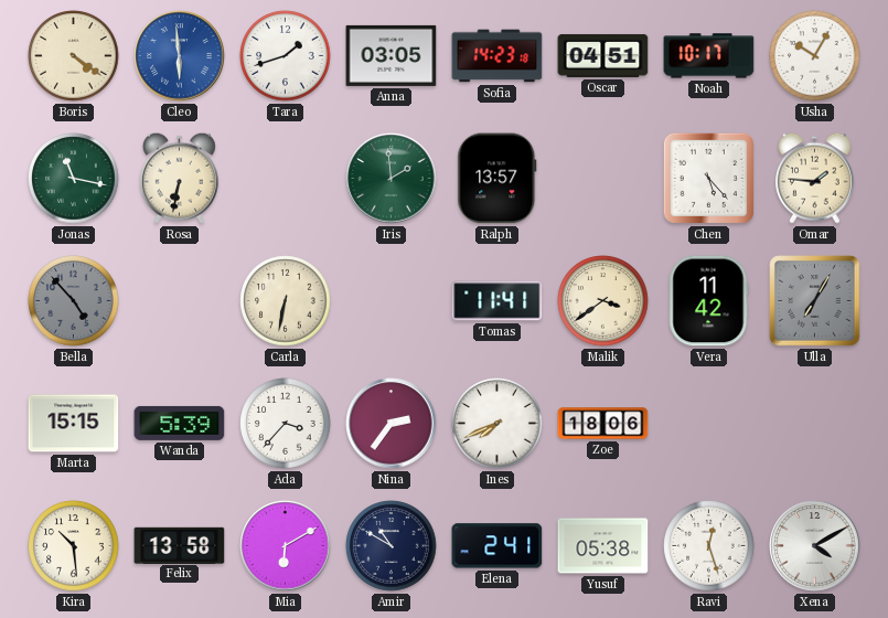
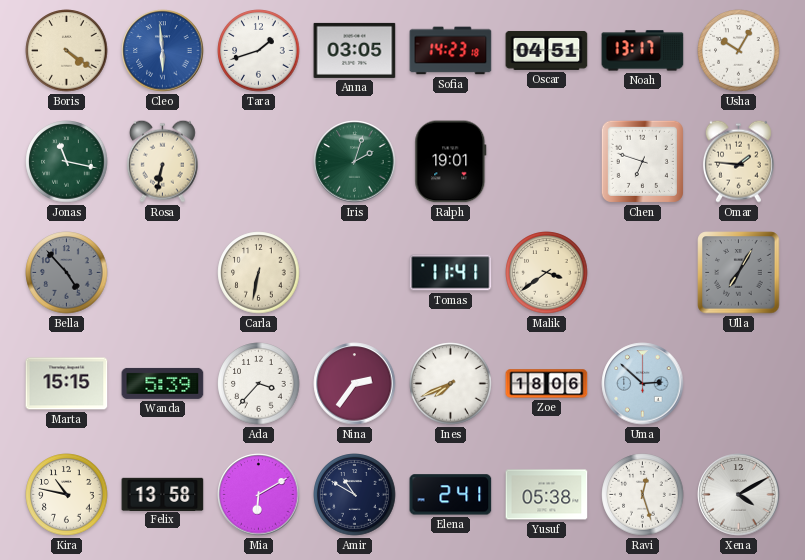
Noah: 10:17 -> 13:17
Iris: 1:59 -> 2:03
Ralph: 13:57 -> 19:01
Chen: 5:23 -> 6:48
Vera: 11:42 -> none
Uma: none -> 2:52
Kira: 10:29 -> 10:47
